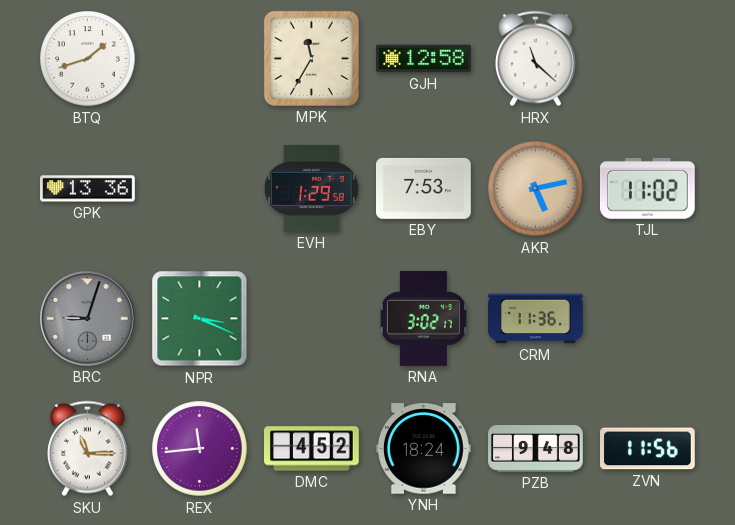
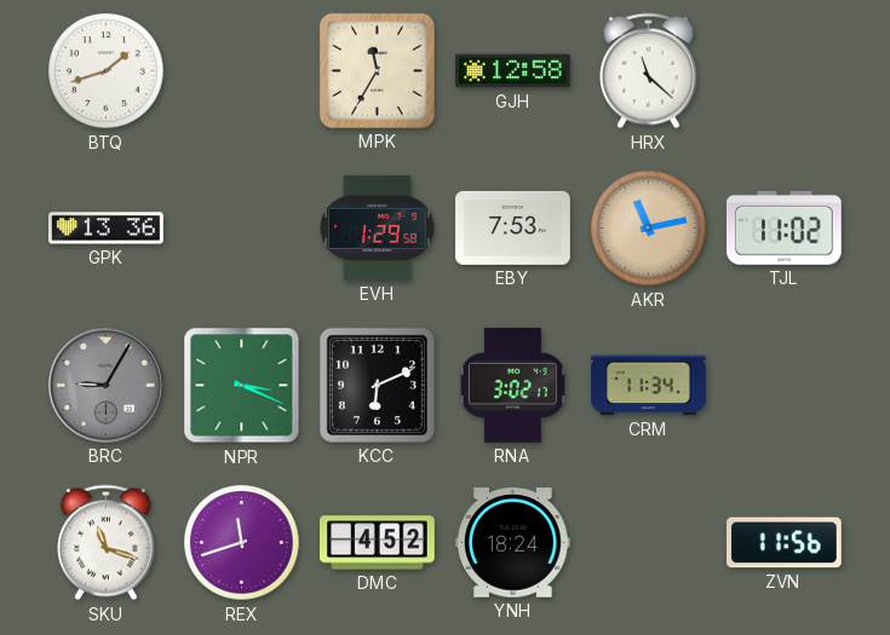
AKR: 5:13 -> 11:13
BRC: 9:03 -> 9:05
KCC: none -> 6:11
CRM: 11:36 -> 11:34
SKU: 11:15 -> 11:18
REX: 11:44 -> 11:42
PZB: 9:48 -> none
